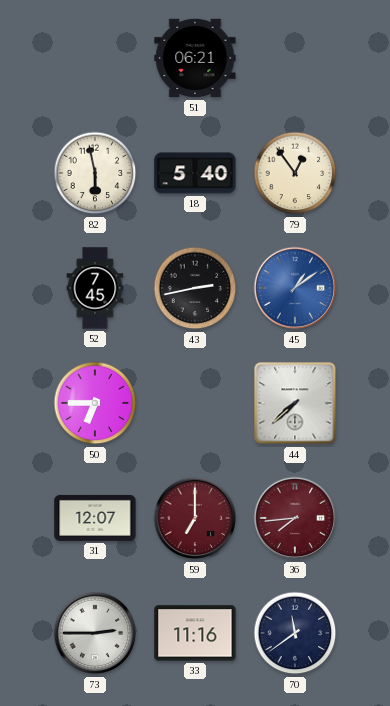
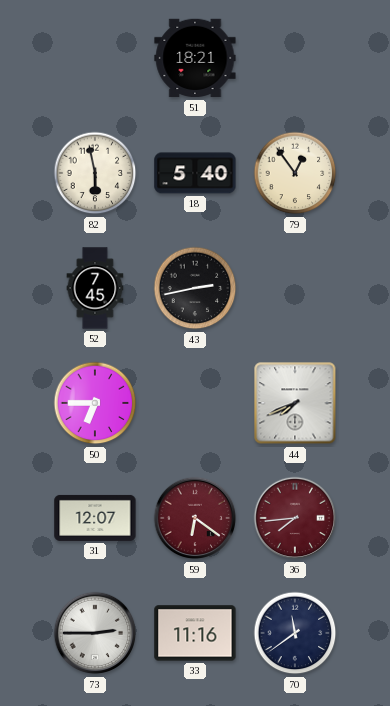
51: 06:21 -> 18:21
45: 1:09 -> none
44: 7:38 -> 7:41
59: 7:00 -> 6:21
